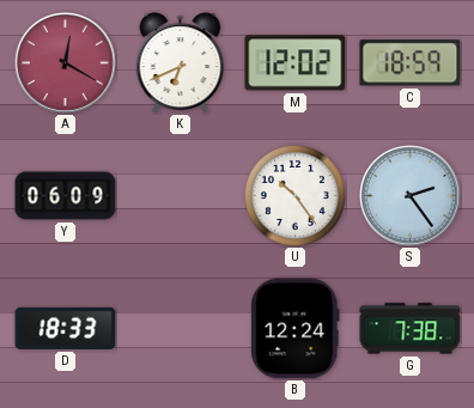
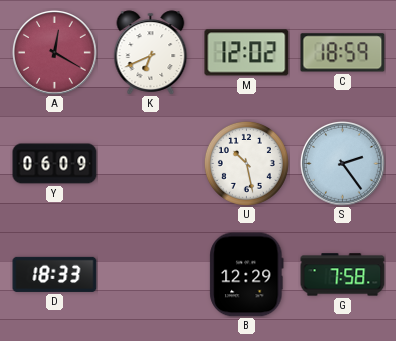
U: 10:24 -> 10:28
B: 12:24 -> 12:29
G: 7:38 -> 7:58
